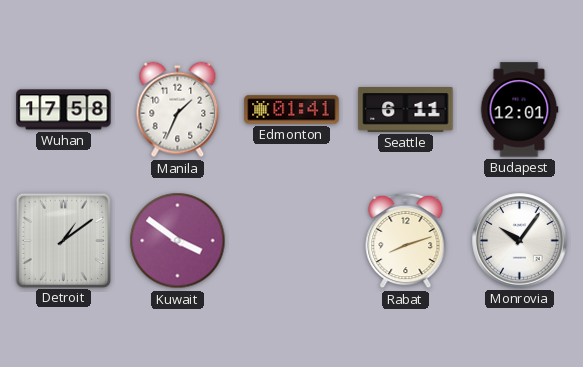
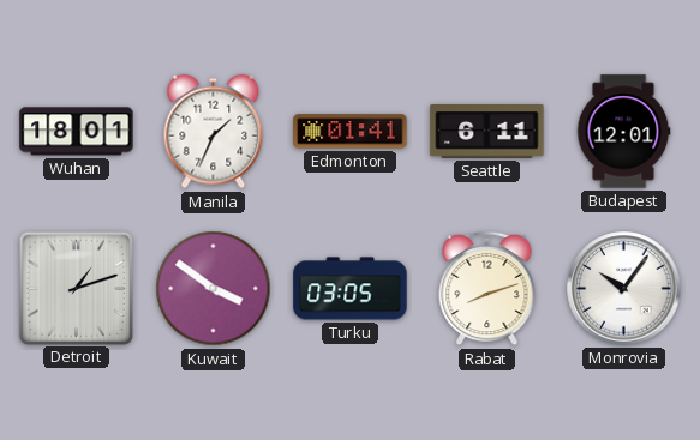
Wuhan: 17:58 -> 18:01
Detroit: 1:09 -> 1:12
Turku: none -> 03:05
